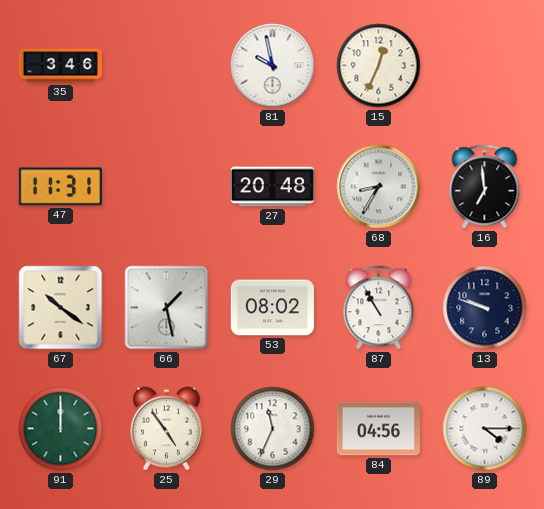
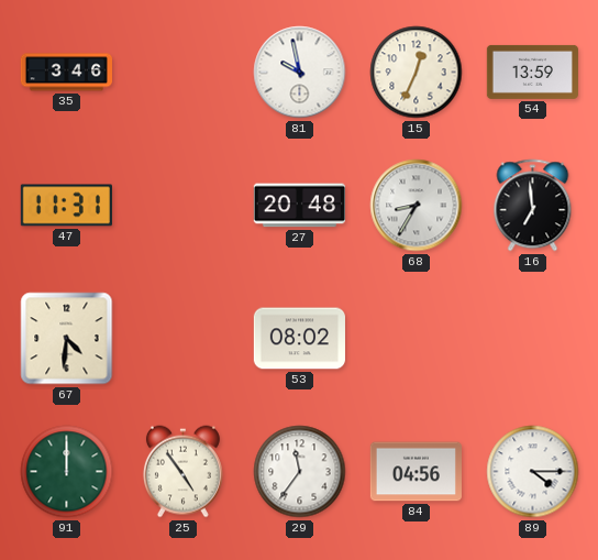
54: none -> 13:59
67: 10:21 -> 4:31
66: 1:28 -> none
87: 10:55 -> none
13: 9:48 -> none
29: 11:34 -> 11:36
